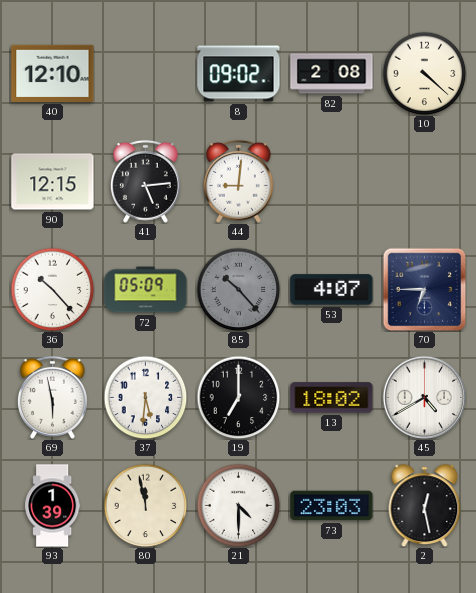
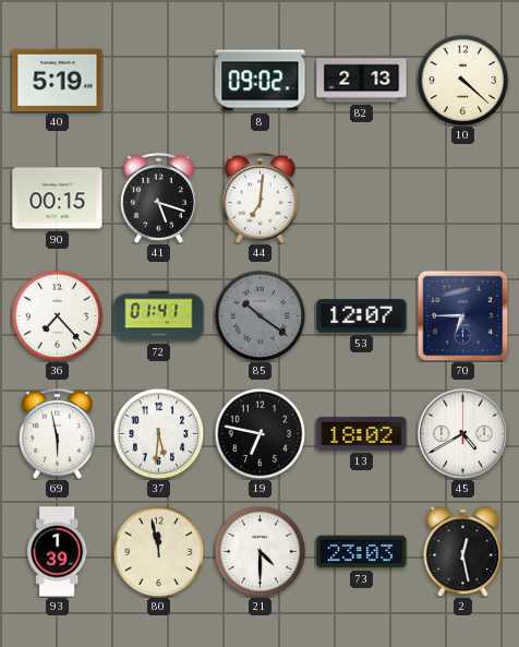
40: 12:10 -> 5:19
82: 2:08 -> 2:13
90: 12:15 -> 00:15
41: 5:14 -> 5:18
44: 9:01 -> 7:01
36: 10:23 -> 7:23
72: 05:09 -> 01:41
85: 10:23 -> 10:21
53: 4:07 -> 12:07
19: 7:00 -> 6:47
